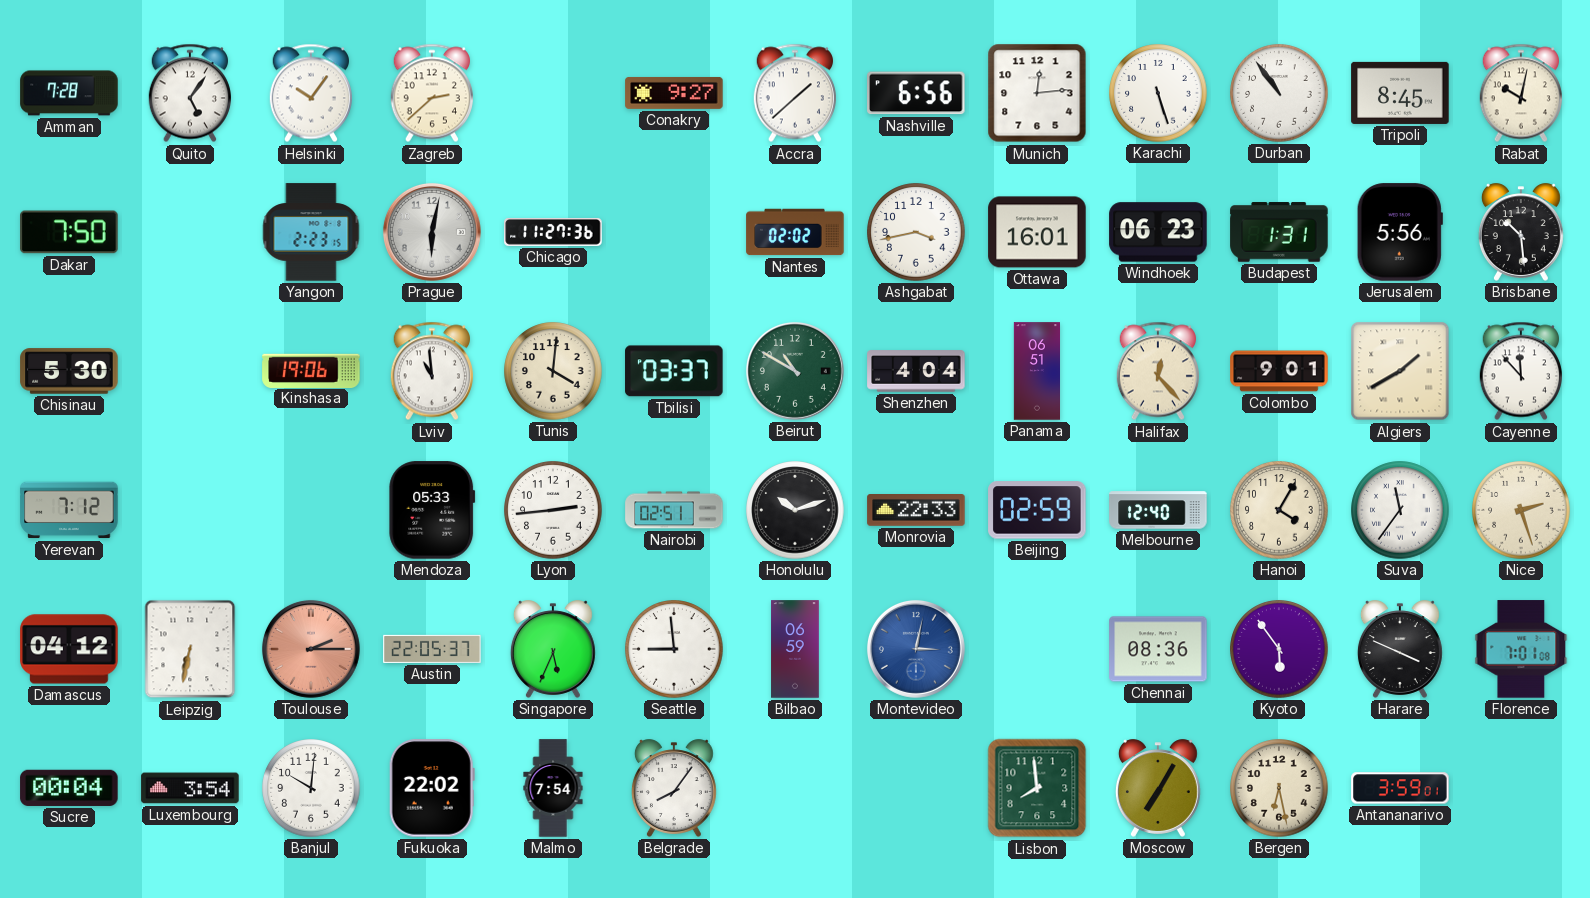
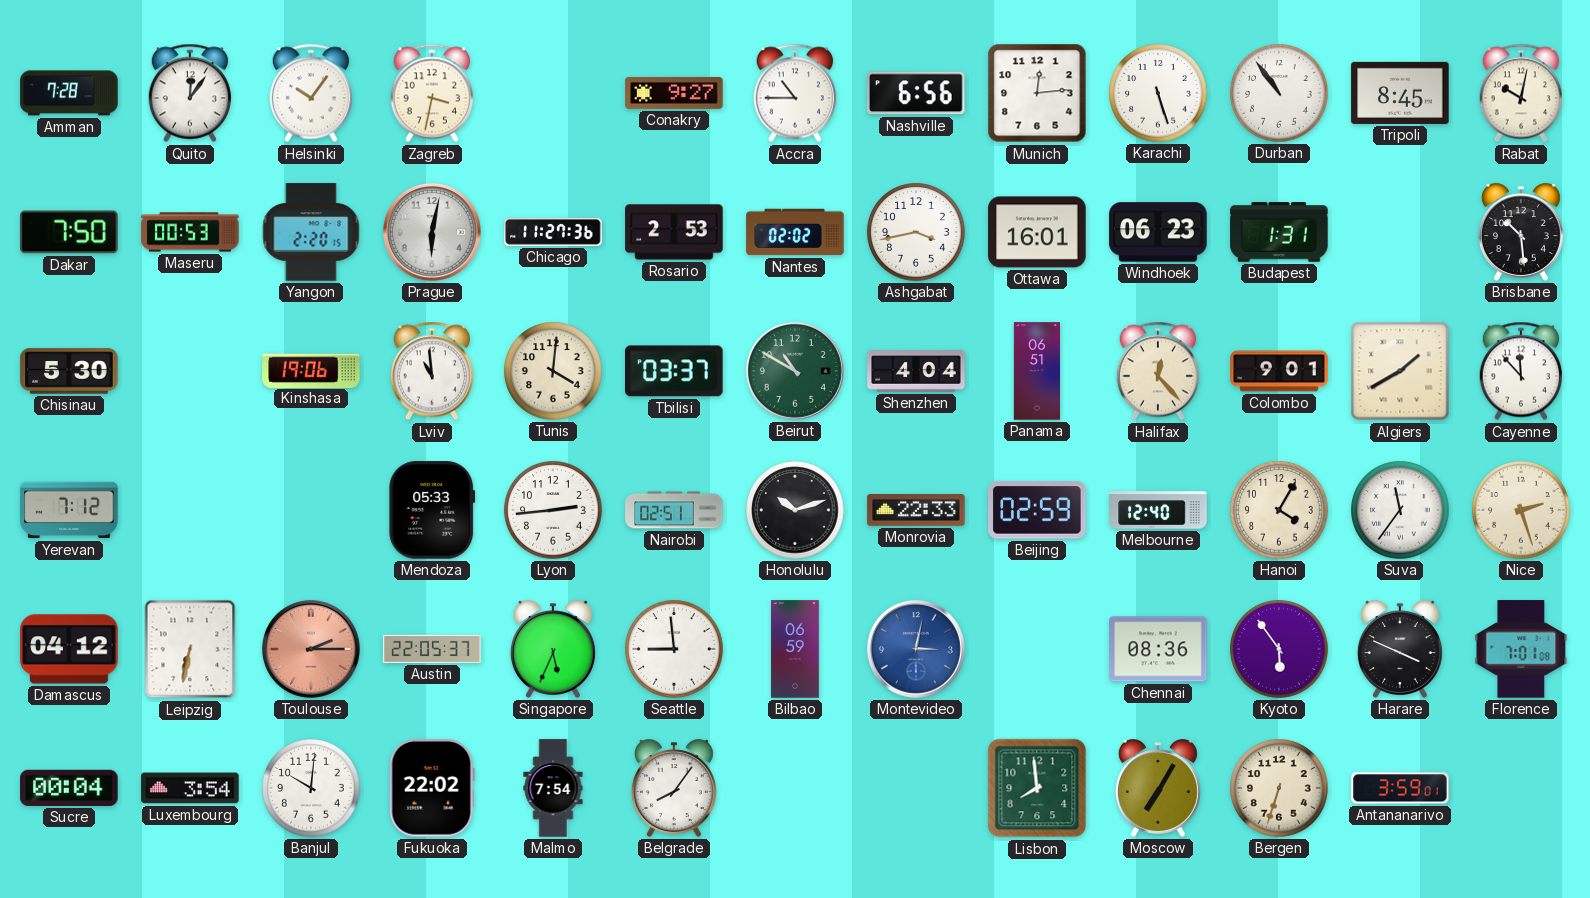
Quito: 5:06 -> 12:06
Zagreb: 2:38 -> 3:32
Accra: 1:38 -> 10:45
Maseru: none -> 00:53
Yangon: 2:23 -> 2:20
Rosario: none -> 2:53
Jerusalem: 5:56 -> none
Bergen: 6:28 -> 6:33
